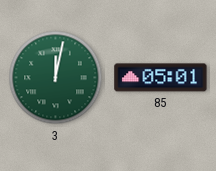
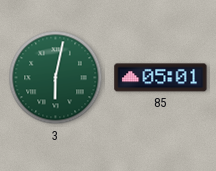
3: 12:02 -> 6:02
